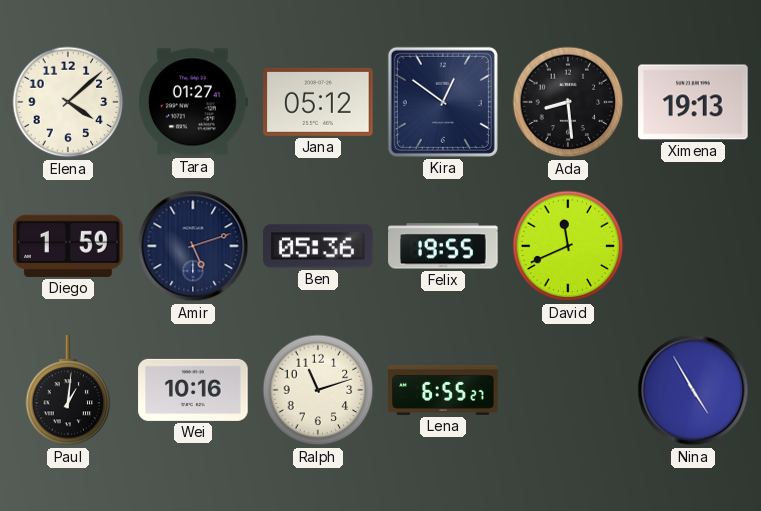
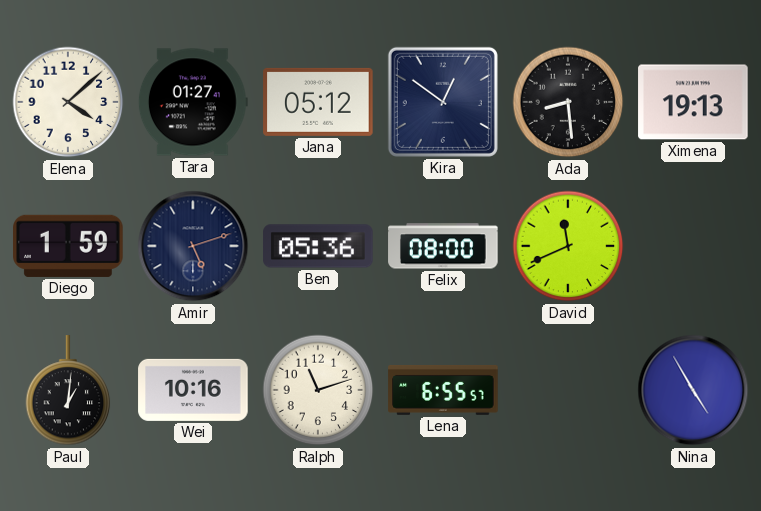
Felix: 19:55 -> 08:00
Lena: 6:55:27 -> 6:55:57
